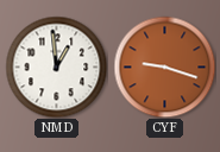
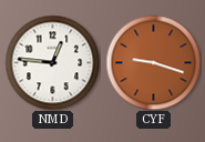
NMD: 12:59 -> 12:46
